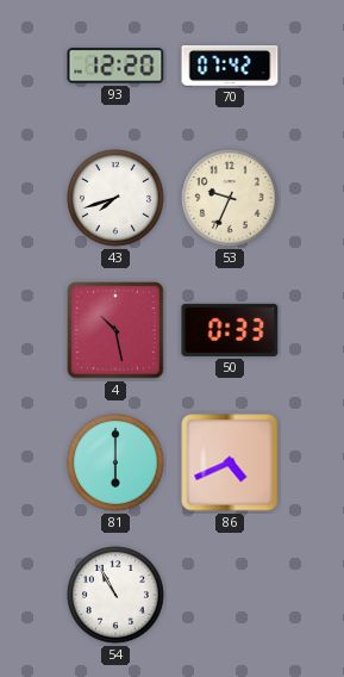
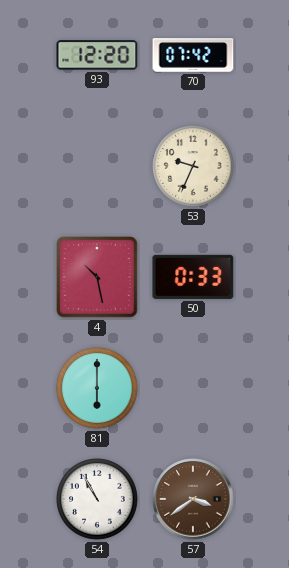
43: 7:42 -> none
86: 4:41 -> none
57: none -> 3:39
